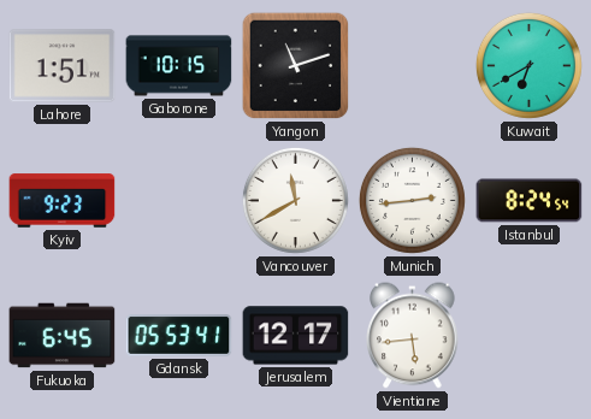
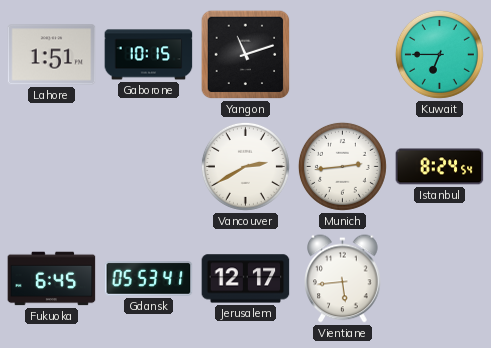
Kuwait: 6:40 -> 6:45
Kyiv: 9:23 -> none
Vancouver: 11:40 -> 2:40
